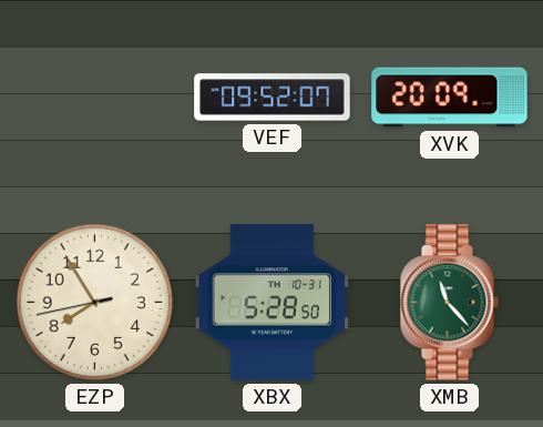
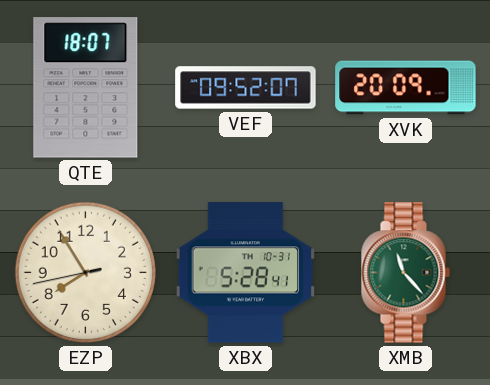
QTE: none -> 18:07
XBX: 5:28:50 -> 5:28:41
